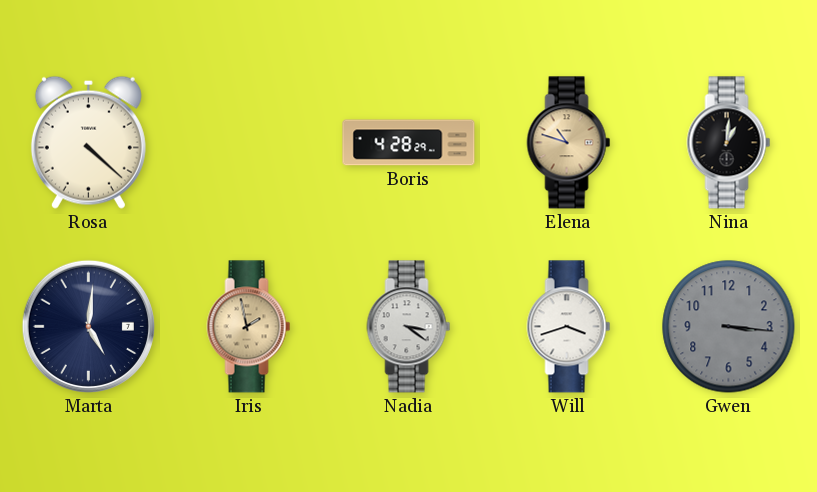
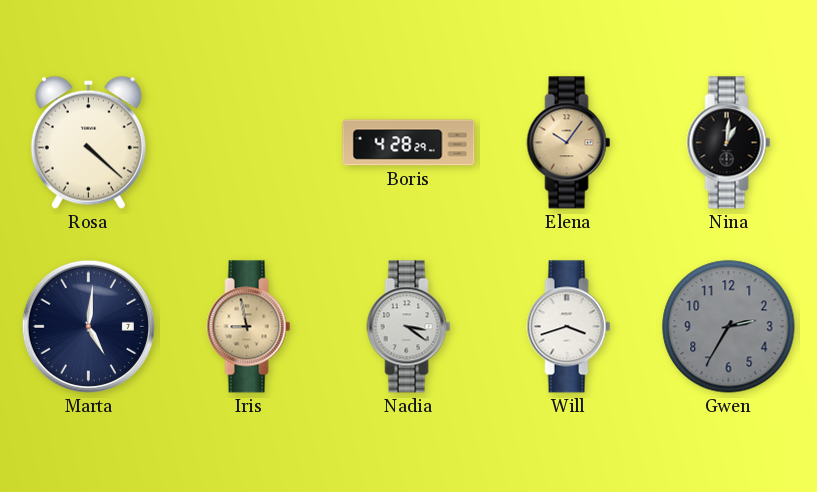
Elena: 10:48 -> 10:06
Iris: 1:58 -> 8:58
Gwen: 3:16 -> 2:35
